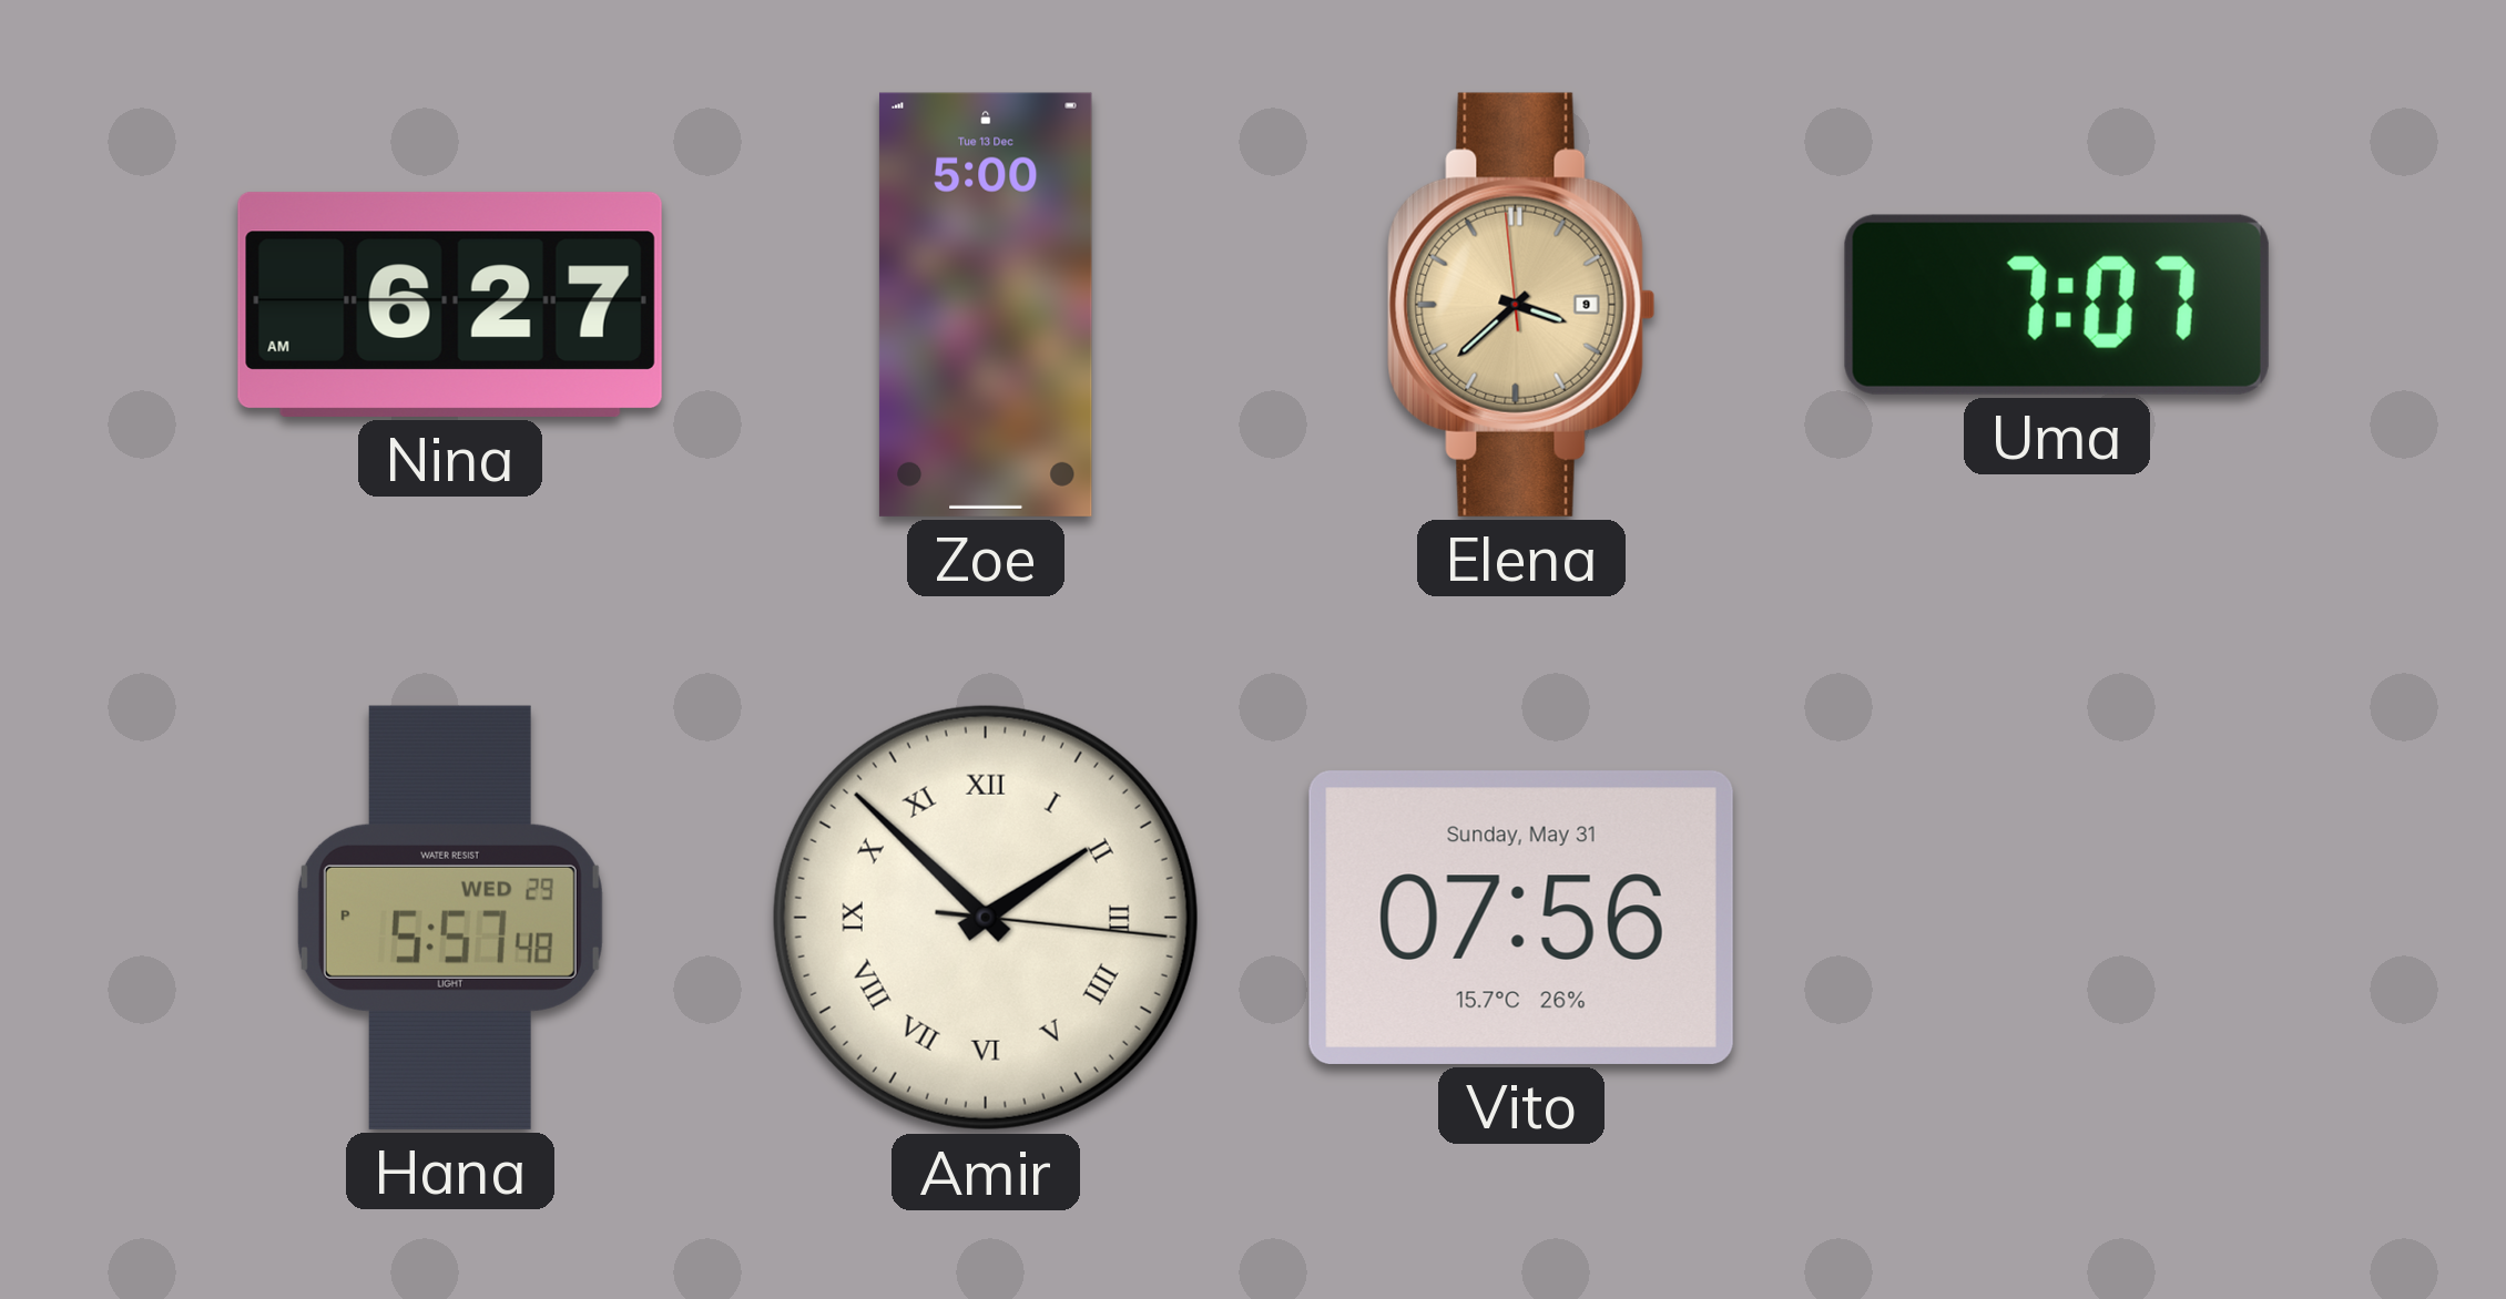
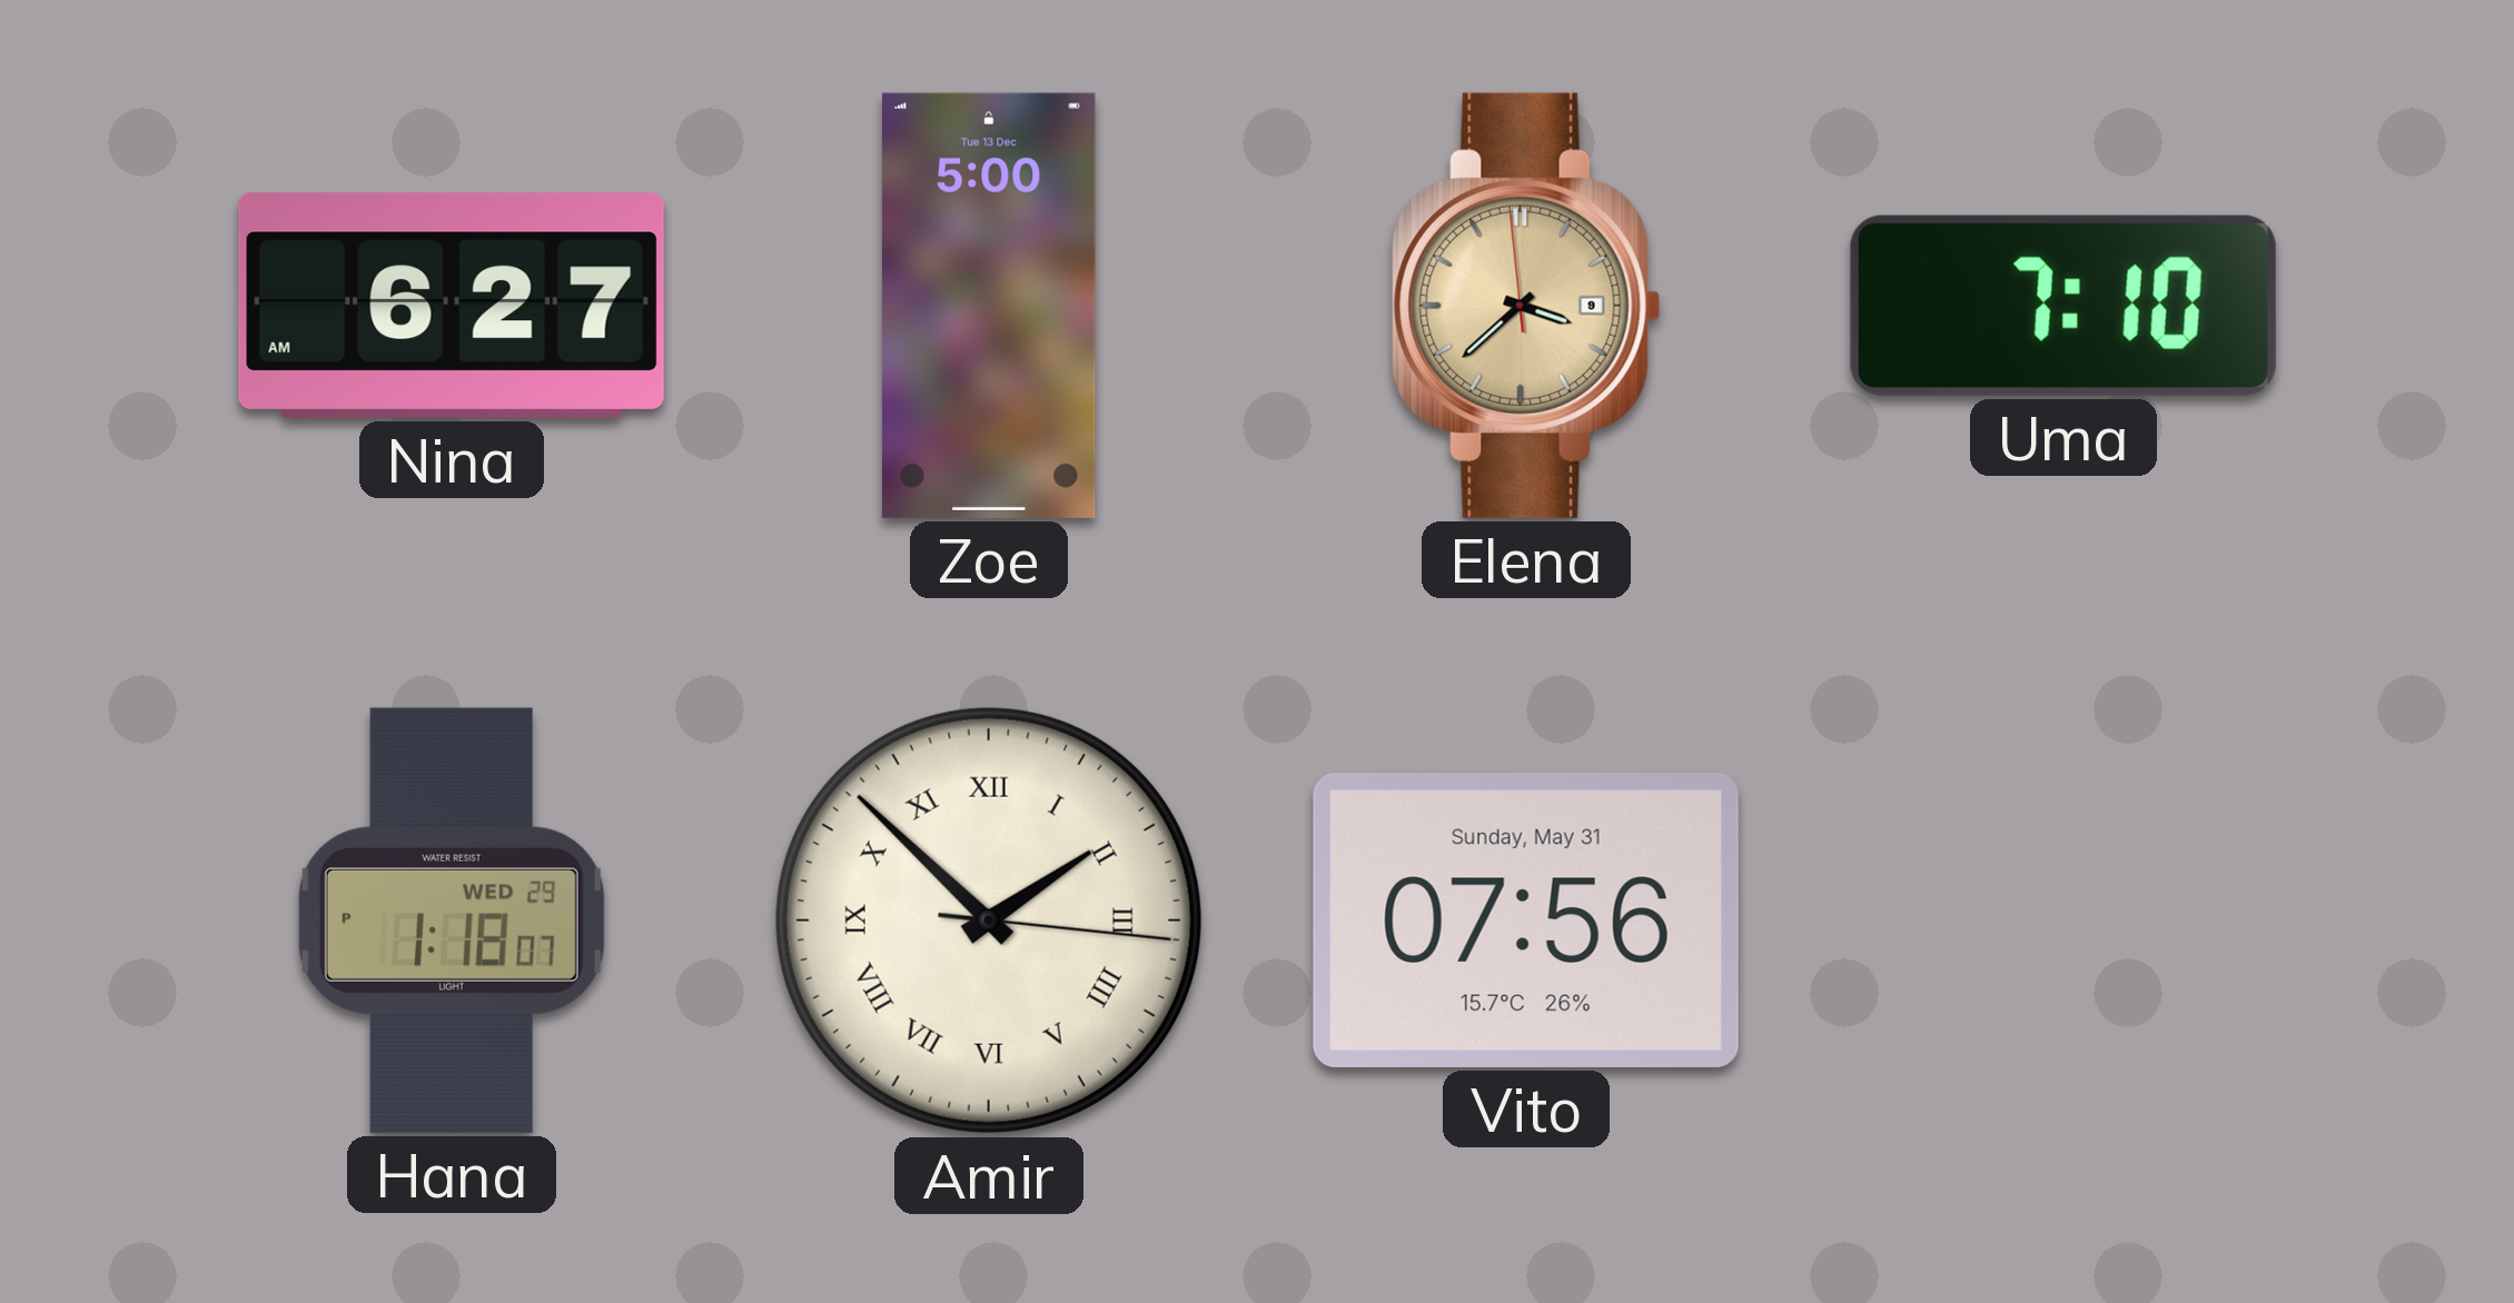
Uma: 7:07 -> 7:10
Hana: 5:57 -> 1:18
